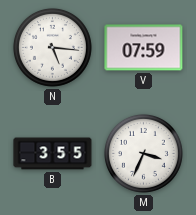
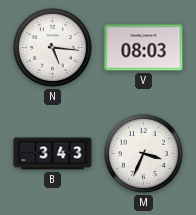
V: 07:59 -> 08:03
B: 3:55 -> 3:43
